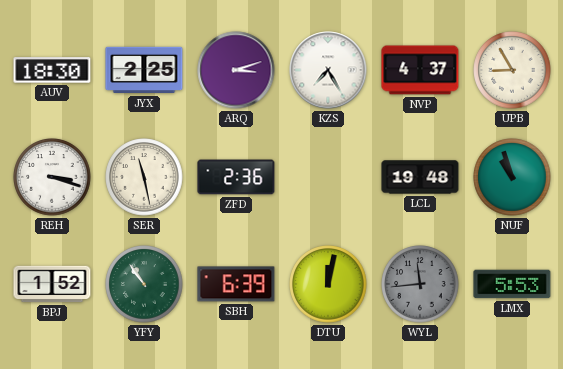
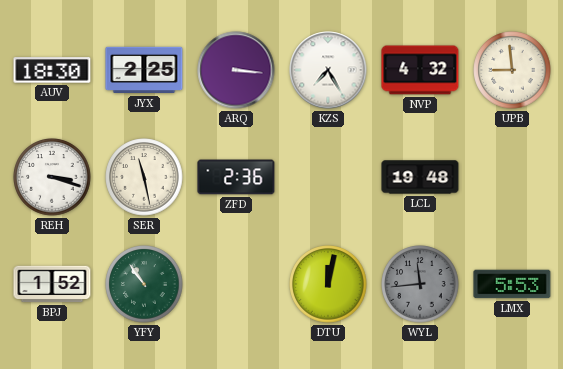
ARQ: 3:12 -> 3:16
NVP: 4:37 -> 4:32
UPB: 8:55 -> 8:59
NUF: 10:57 -> none
SBH: 6:39 -> none
